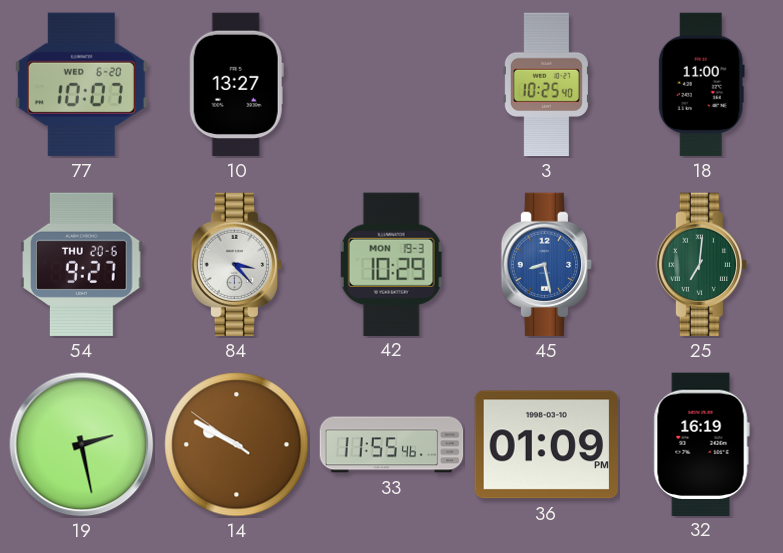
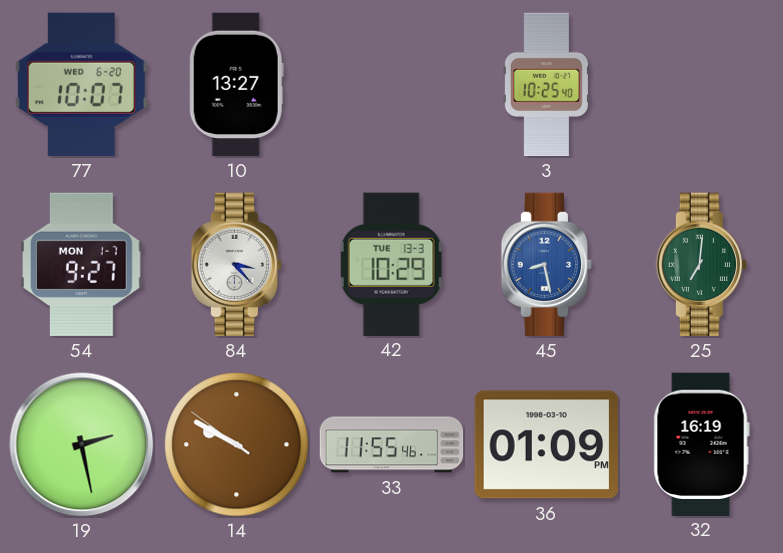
18: 11:00 -> none
54 date: THU 20-6 -> MON 1-7
42 date: MON 19-3 -> TUE 13-3
